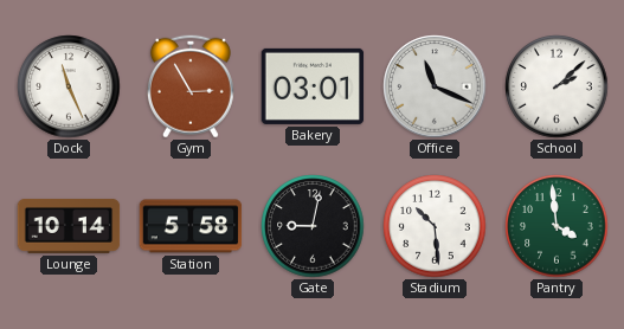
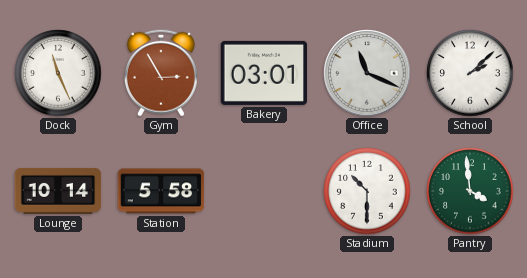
Gate: 9:02 -> none
Stadium: 10:29 -> 10:30
